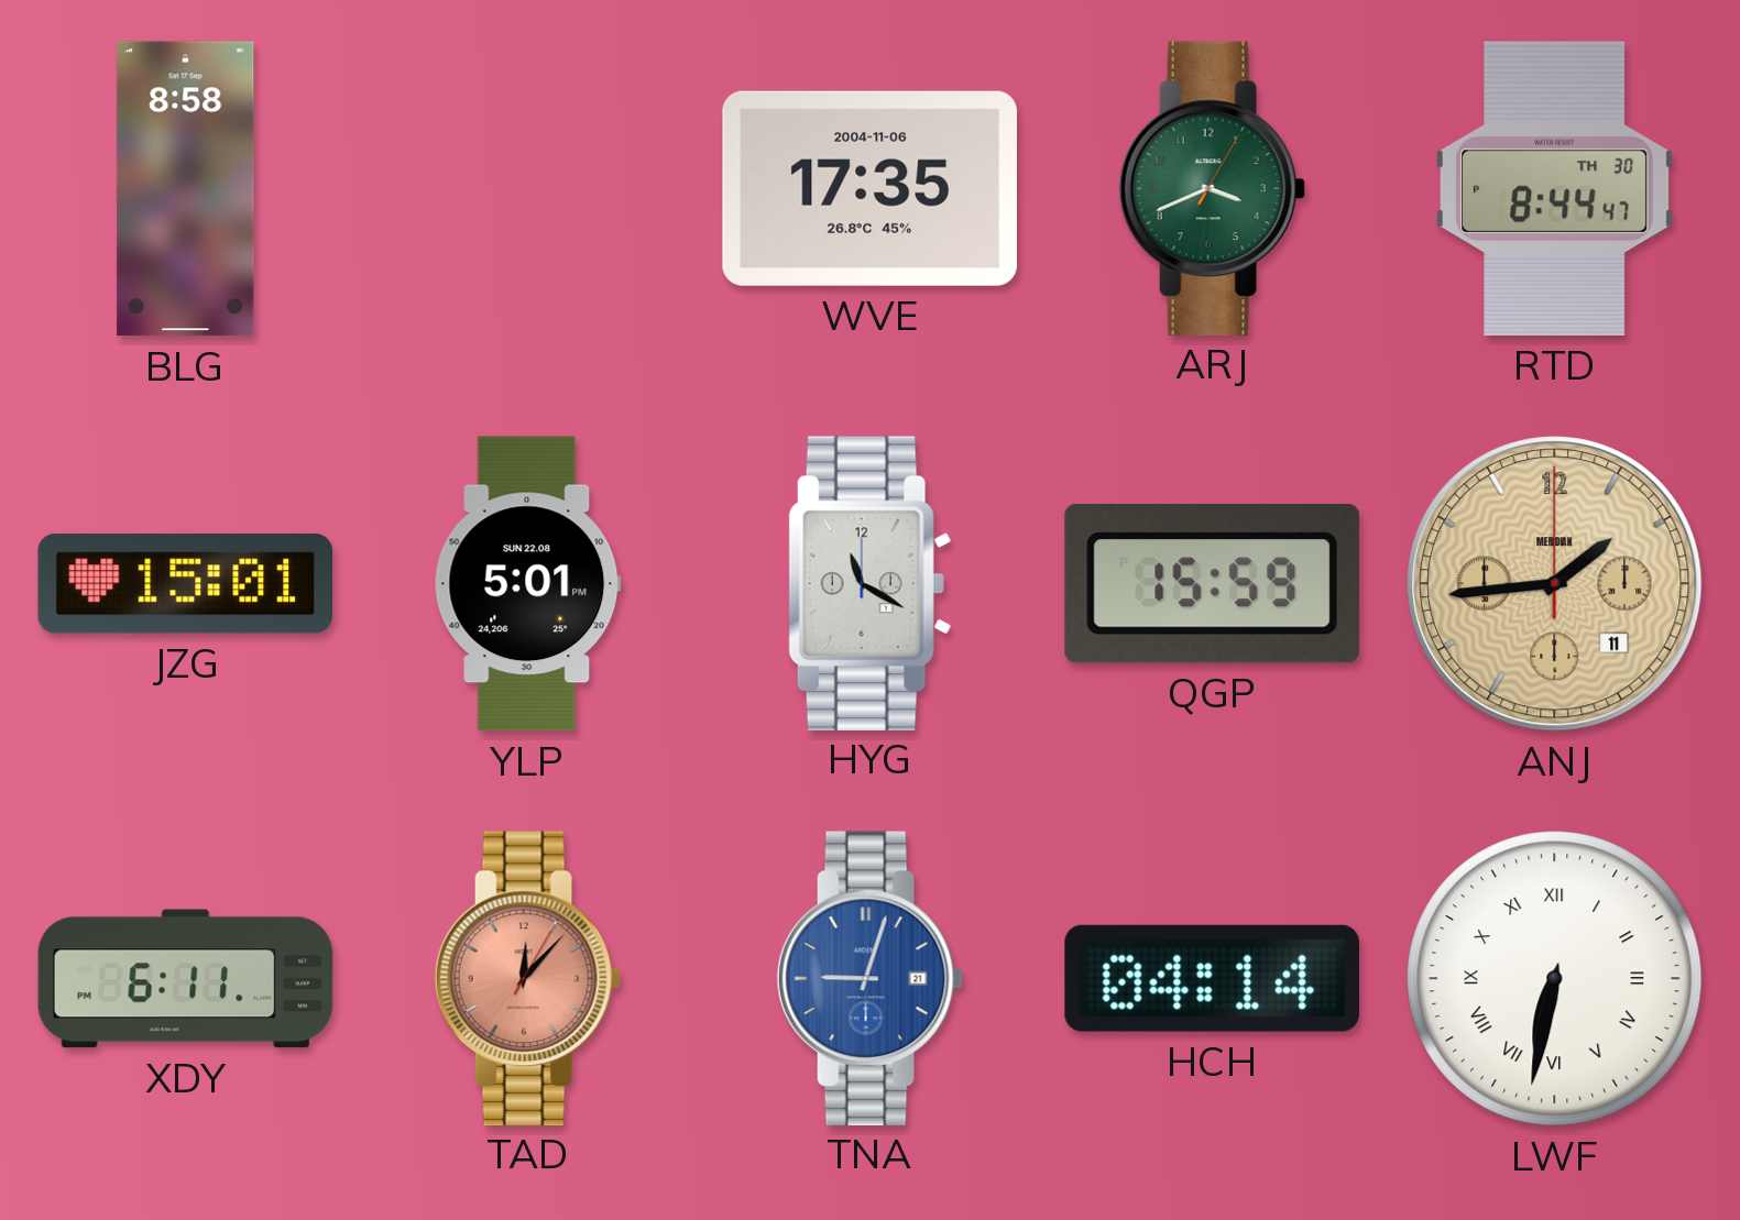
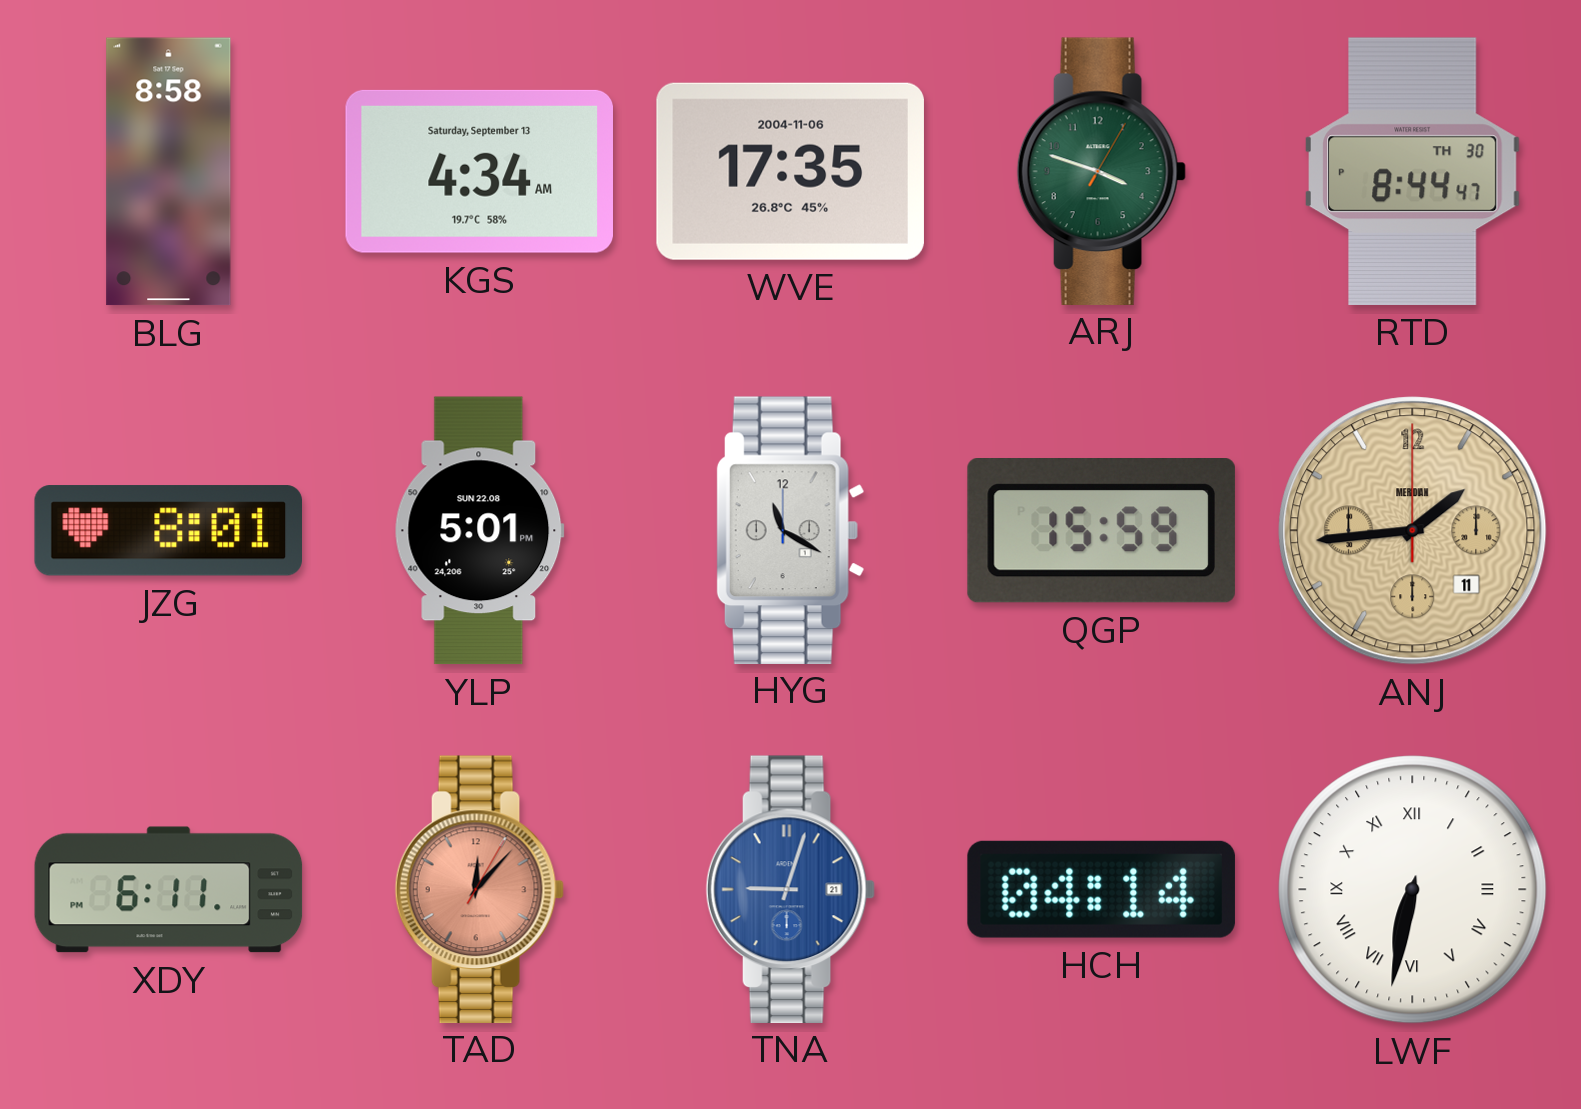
KGS: none -> 4:34
ARJ: 3:41 -> 3:48
JZG: 15:01 -> 8:01
